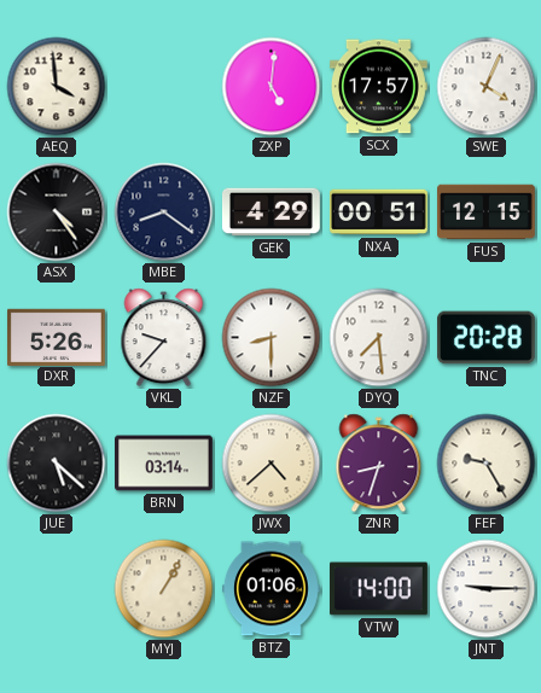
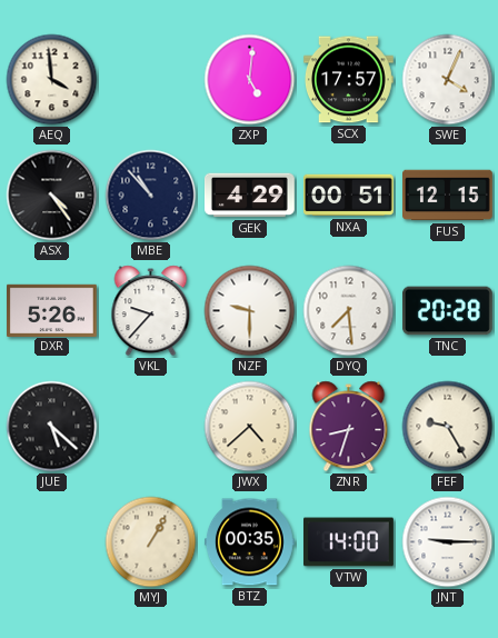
MBE: 8:21 -> 10:53
NZF: 8:30 -> 9:30
BRN: 03:14 -> none
BTZ: 01:06 -> 00:35
